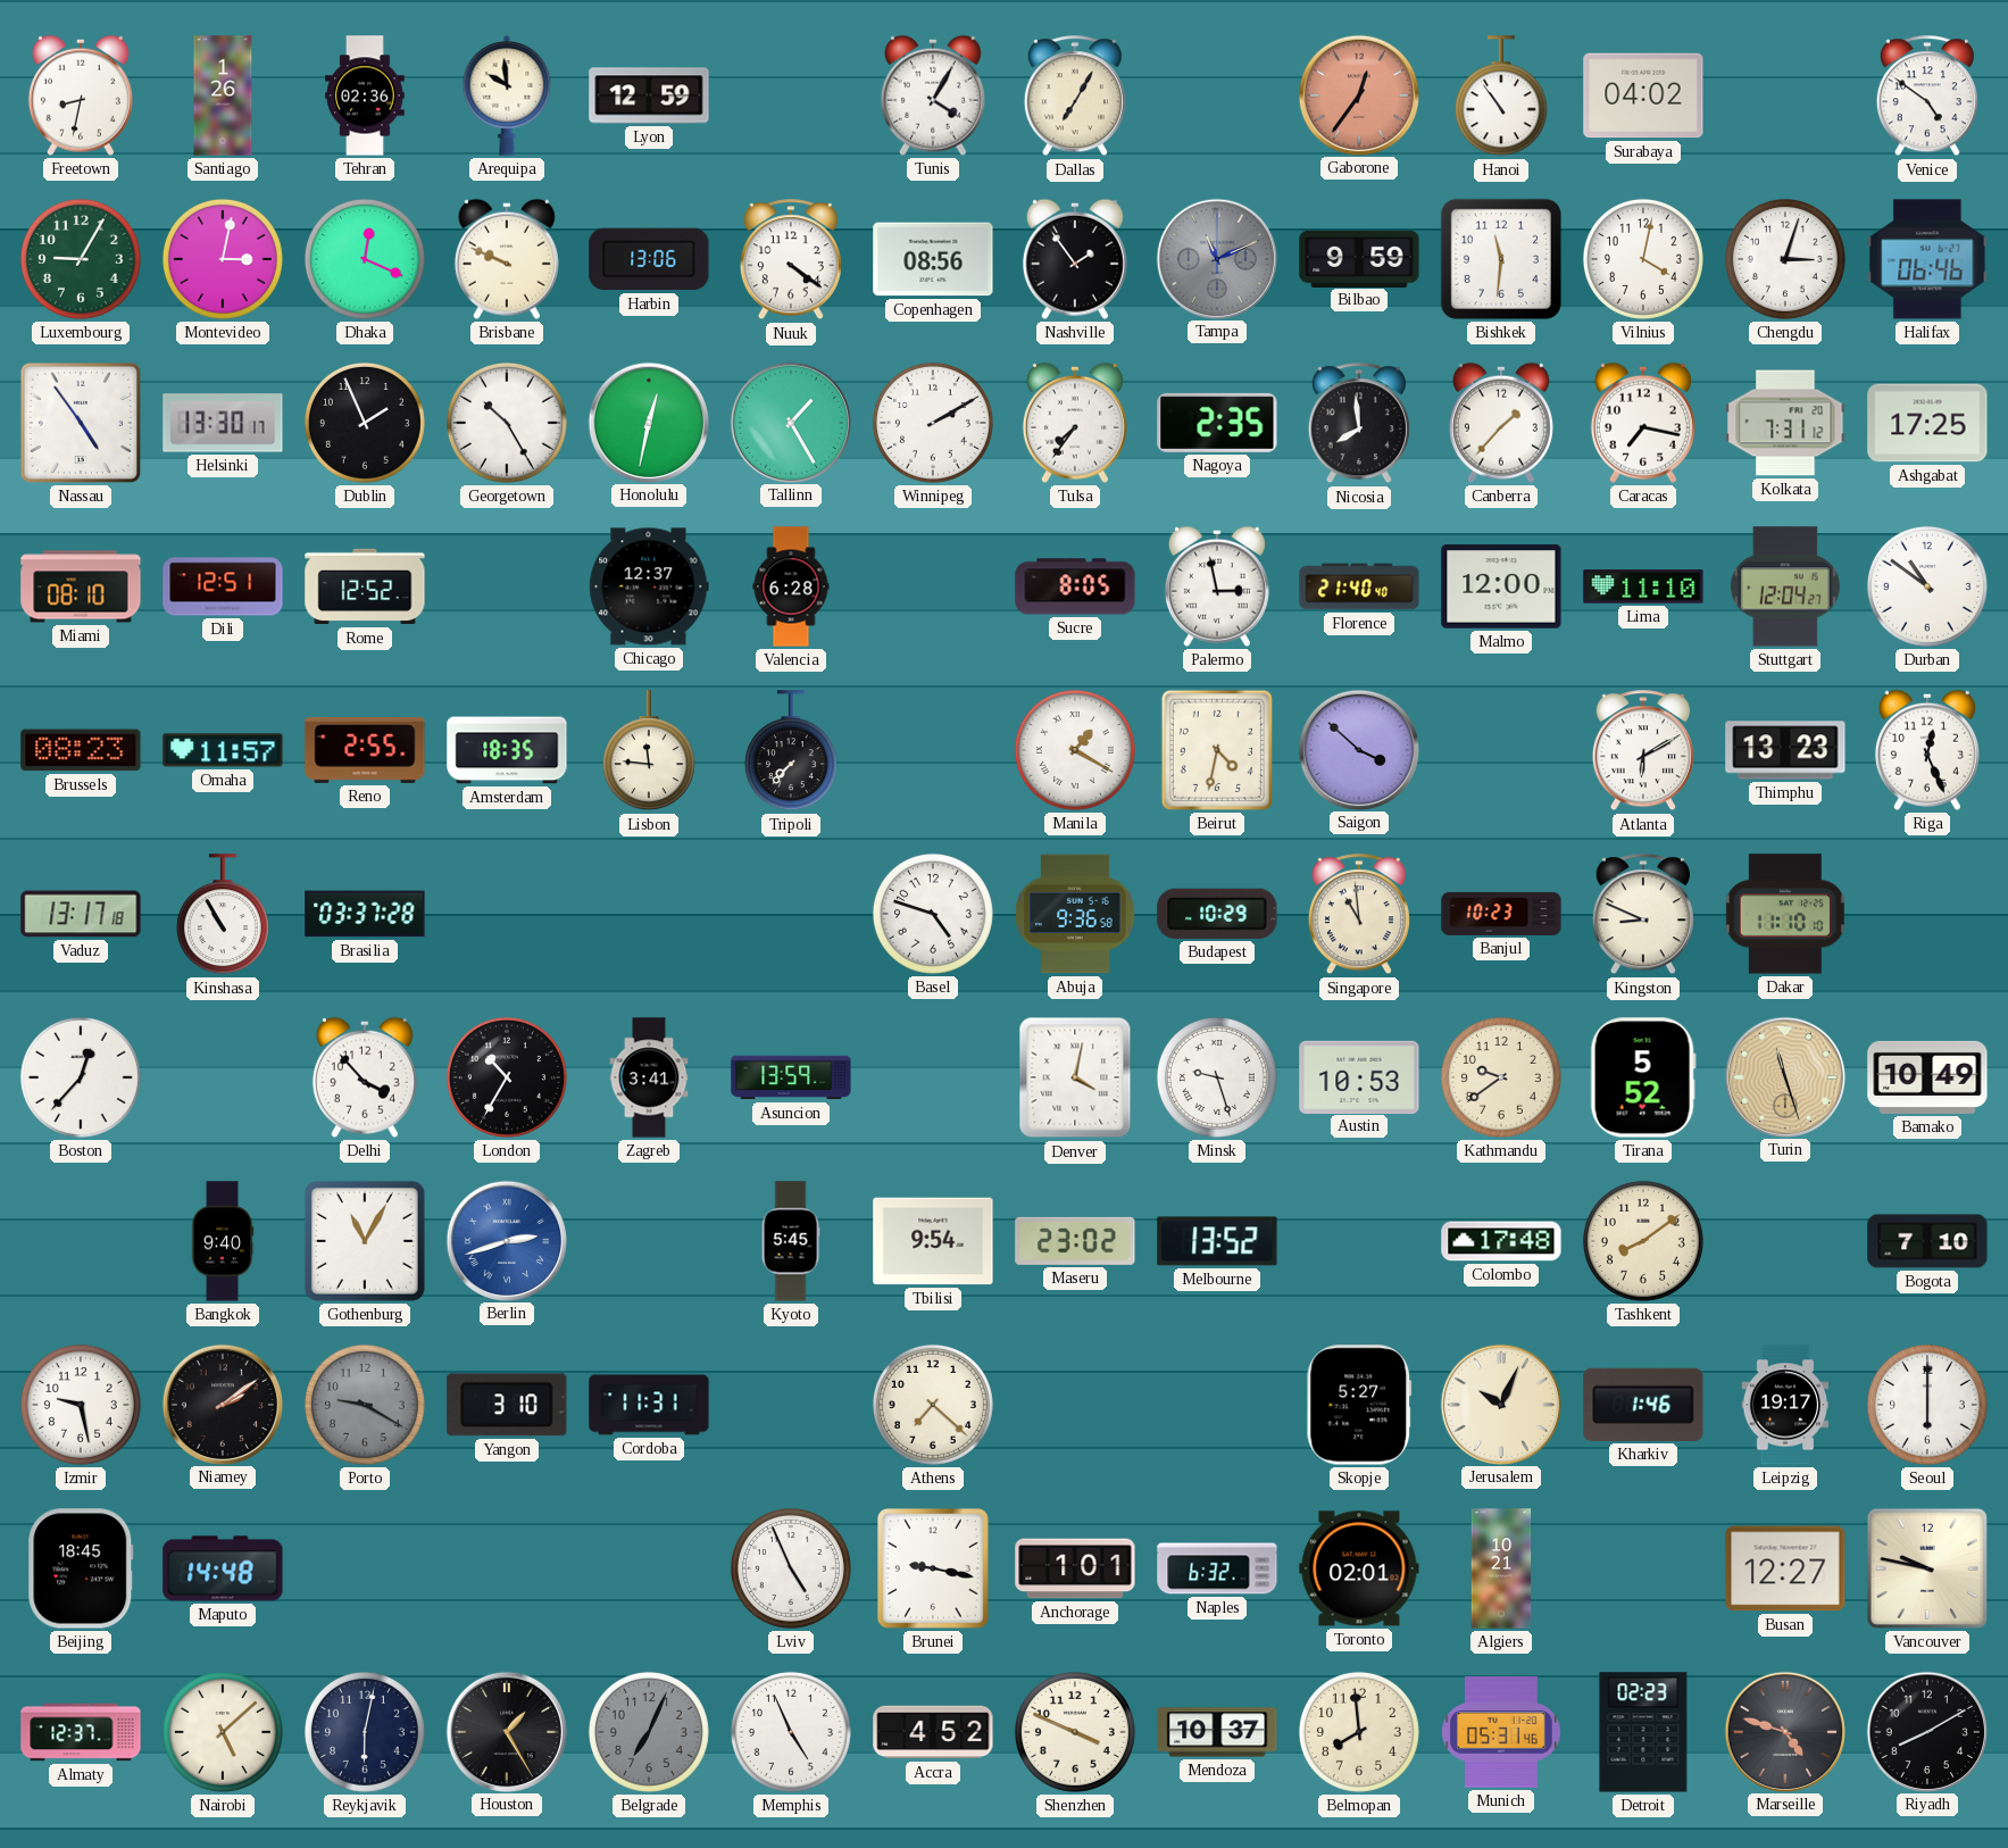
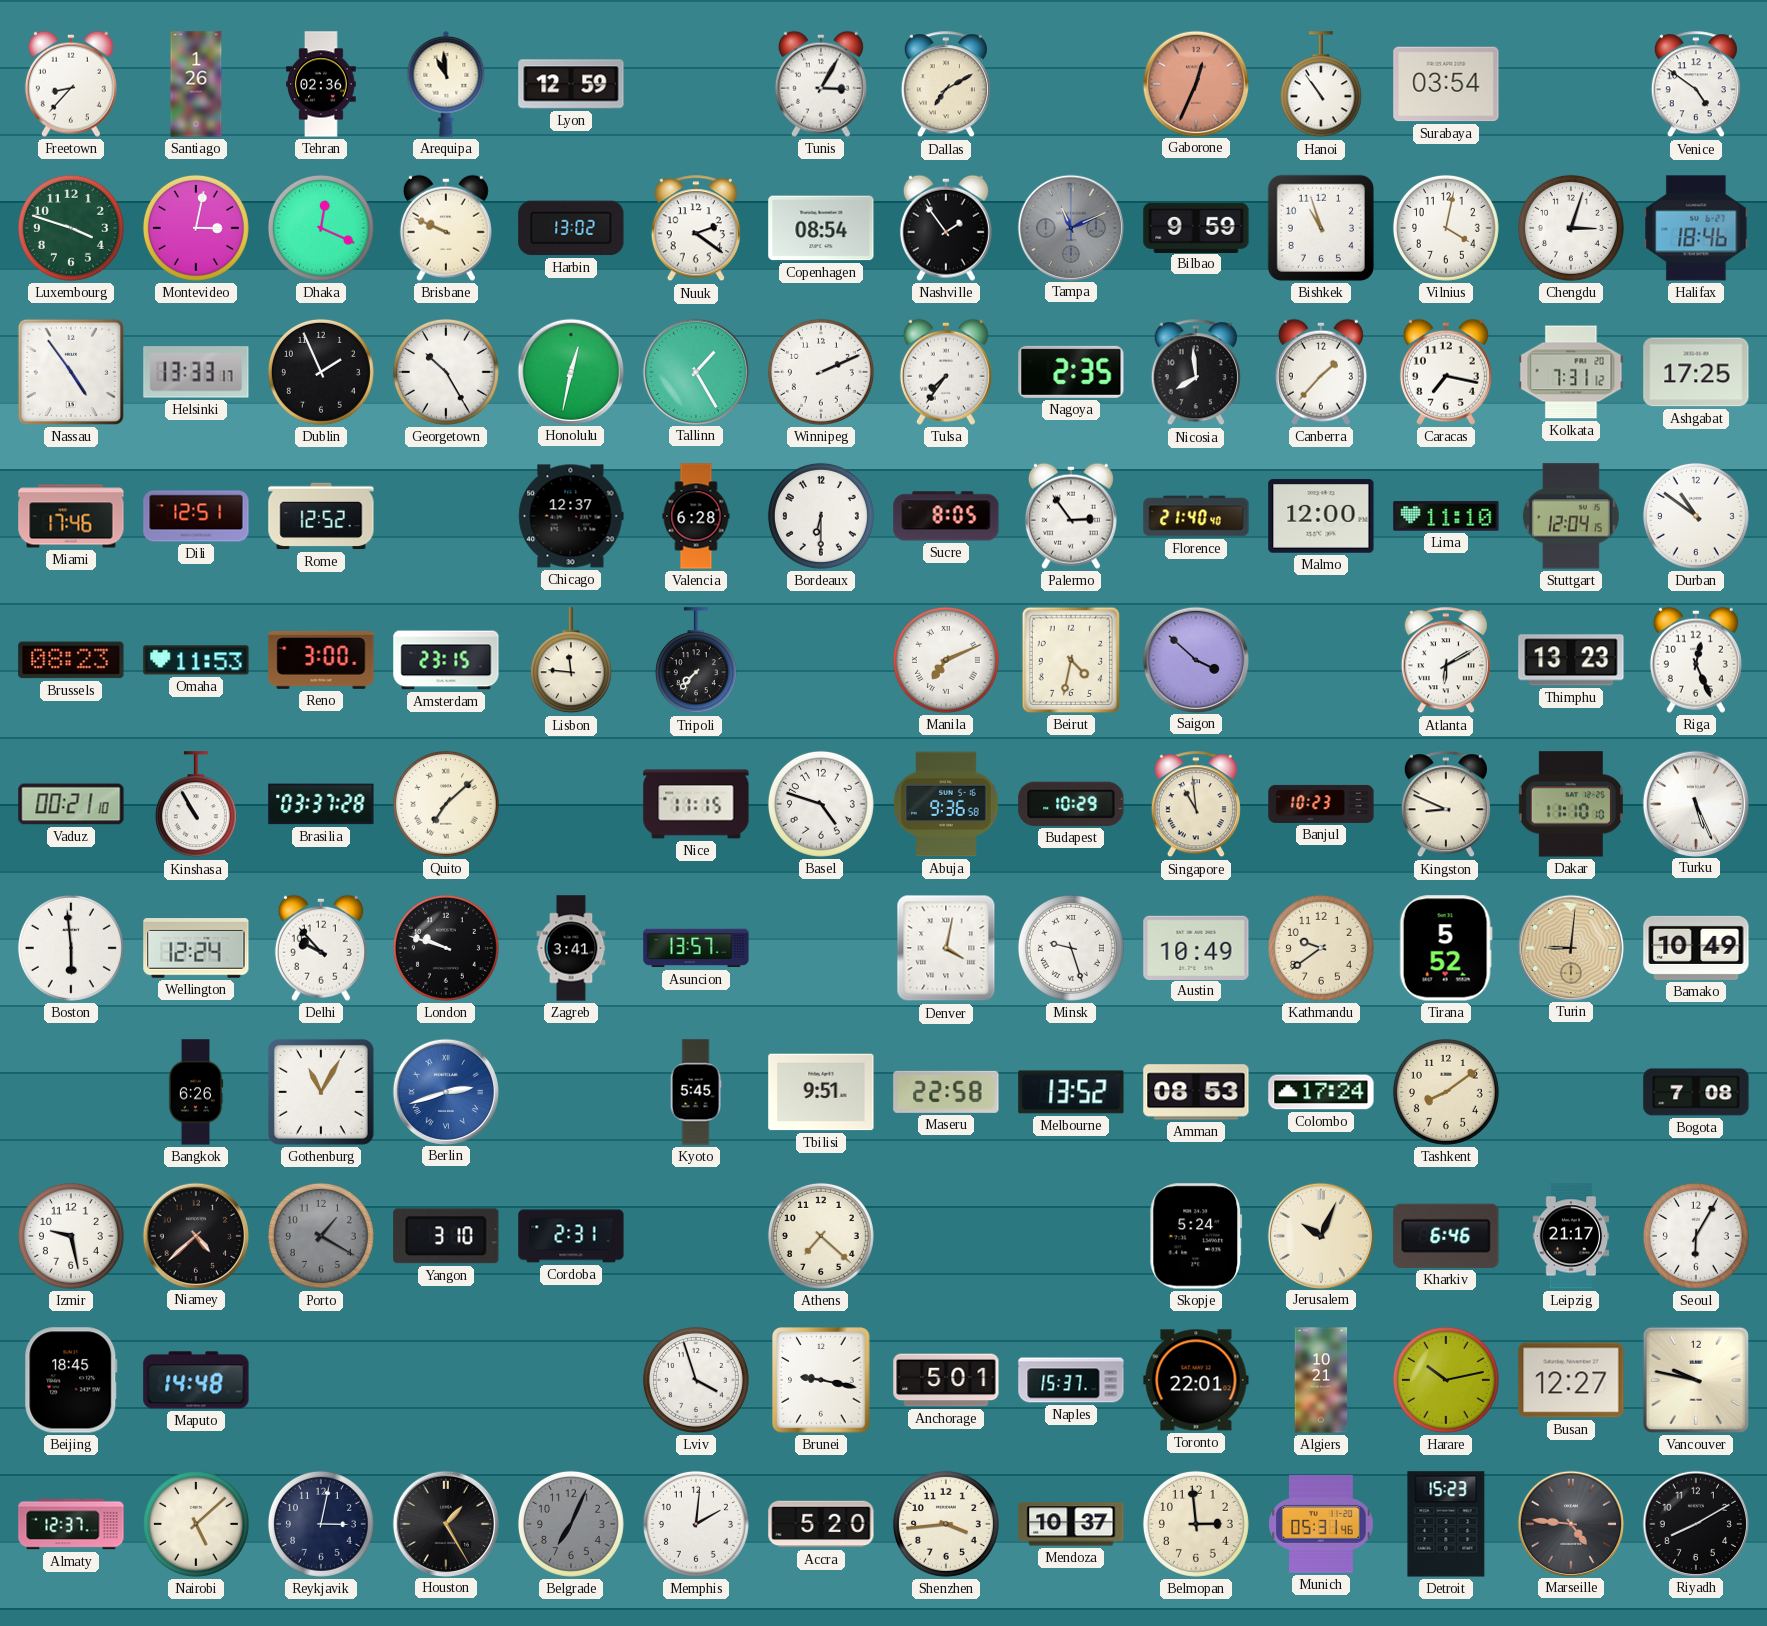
Freetown: 8:32 -> 8:37
Arequipa: 9:59 -> 10:59
Tunis: 4:05 -> 3:05
Dallas: 7:05 -> 7:10
Gaborone: 12:36 -> 12:34
Surabaya: 04:02 -> 03:54
Luxembourg: 9:05 -> 3:48
Harbin: 13:06 -> 13:02
Nuuk: 4:21 -> 2:21
Copenhagen: 08:56 -> 08:54
Bishkek: 11:31 -> 10:57
Halifax: 06:46 -> 18:46
Helsinki: 13:30 -> 13:33
Winnipeg: 2:10 -> 2:11
Miami: 08:10 -> 17:46
Bordeaux: none -> 6:30
Palermo: 2:58 -> 2:54
Stuttgart: 12:04:27 -> 12:04:15
Omaha: 11:57 -> 11:53
Reno: 2:55 -> 3:00
Amsterdam: 18:35 -> 23:15
Manila: 1:20 -> 7:11
Vaduz: 13:17 -> 00:21
Quito: none -> 7:08
Nice: none -> 11:15
Turku: none -> 5:26
Boston: 12:37 -> 5:59
Wellington: none -> 12:24
Delhi: 3:53 -> 9:53
London: 10:35 -> 9:48
Asuncion: 13:59 -> 13:57
Austin: 10:53 -> 10:49
Turin: 11:27 -> 9:01
Bangkok: 9:40 -> 6:26
Tbilisi: 9:54 -> 9:51
Maseru: 23:02 -> 22:58
Amman: none -> 08:53
Colombo: 17:48 -> 17:24
Bogota: 7:10 -> 7:08
Niamey: 2:09 -> 4:38
Porto: 9:20 -> 1:20
Cordoba: 11:31 -> 2:31
Skopje: 5:27 -> 5:24
Kharkiv: 1:46 -> 6:46
Leipzig: 19:17 -> 21:17
Seoul: 6:00 -> 6:05
Lviv: 4:56 -> 3:57
Anchorage: 1:01 -> 5:01
Naples: 6:32 -> 15:37
Toronto: 02:01 -> 22:01
Harare: none -> 10:13
Reykjavik: 6:02 -> 3:02
Memphis: 4:56 -> 2:01
Accra: 4:52 -> 5:20
Shenzhen: 3:49 -> 3:44
Belmopan: 7:59 -> 2:59
Detroit: 02:23 -> 15:23
Marseille: 4:48 -> 4:46
